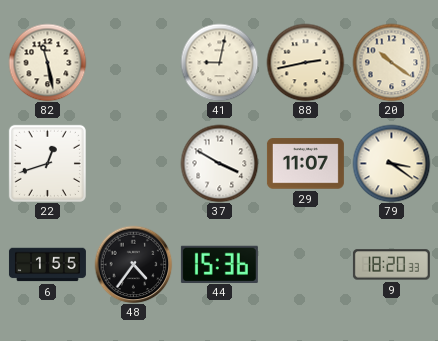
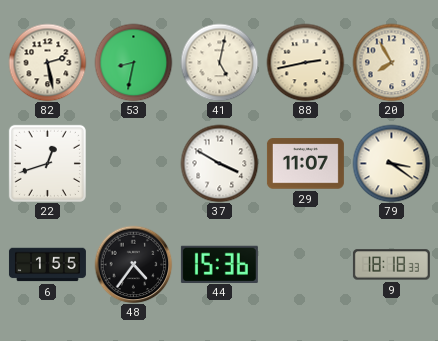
82: 11:28 -> 2:28
53: none -> 8:32
41: 9:02 -> 5:02
20: 10:21 -> 7:55
9: 18:20 -> 18:18
